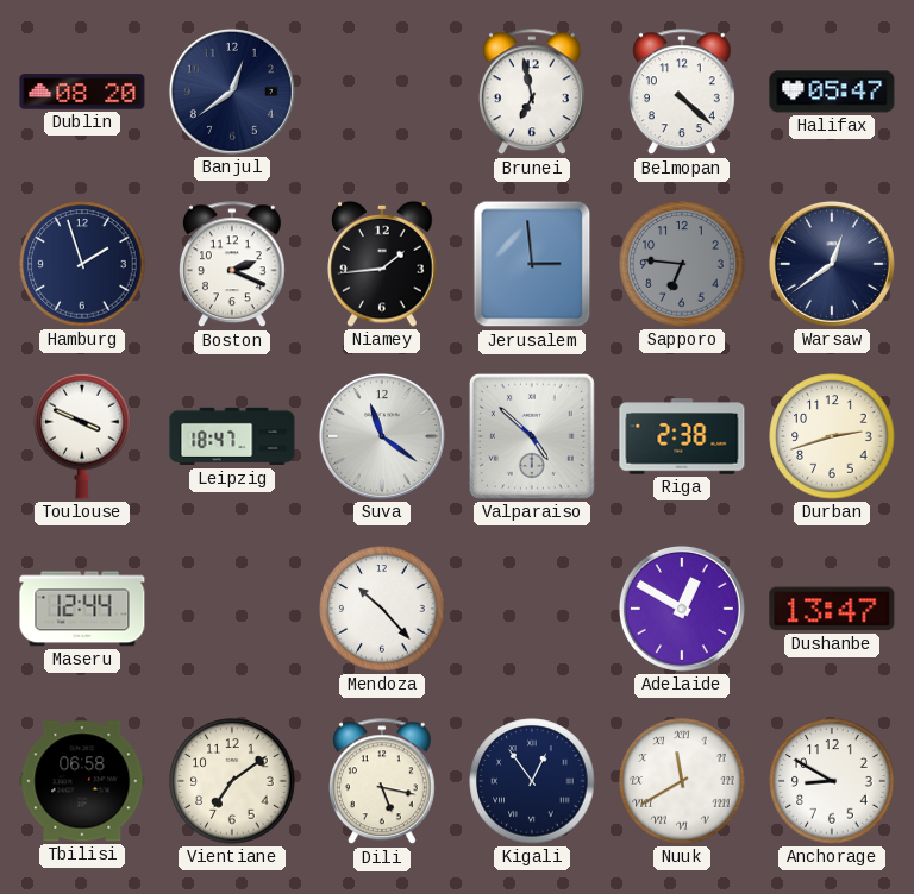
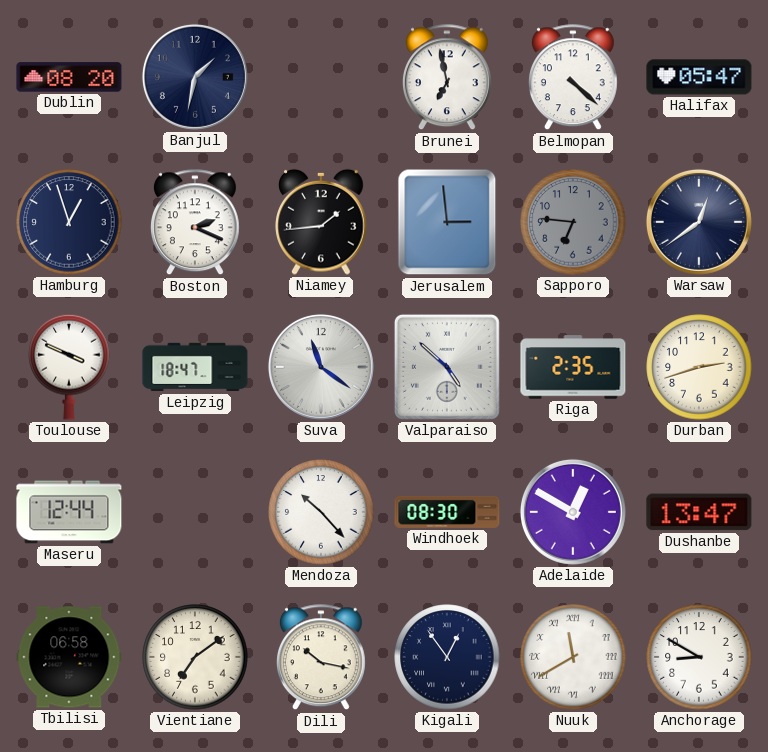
Banjul: 12:39 -> 1:32
Hamburg: 1:57 -> 12:57
Riga: 2:38 -> 2:35
Windhoek: none -> 08:30
Dili: 5:17 -> 10:17
